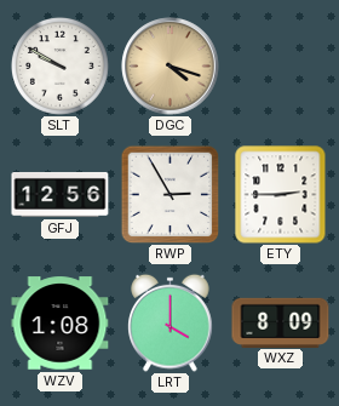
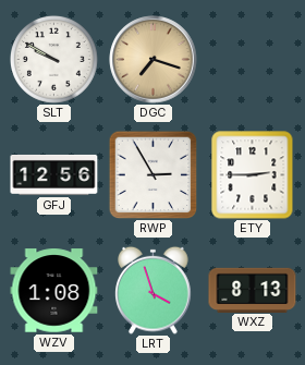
DGC: 4:18 -> 7:18
LRT: 4:00 -> 3:57
WXZ: 8:09 -> 8:13
